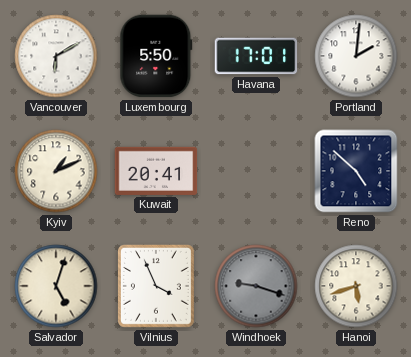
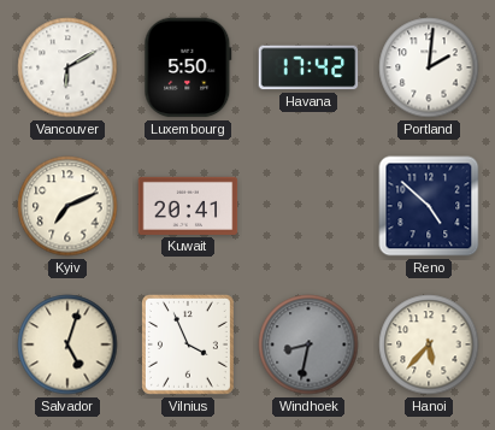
Havana: 17:01 -> 17:42
Kyiv: 1:11 -> 7:11
Windhoek: 9:18 -> 8:32
Hanoi: 5:42 -> 5:37
